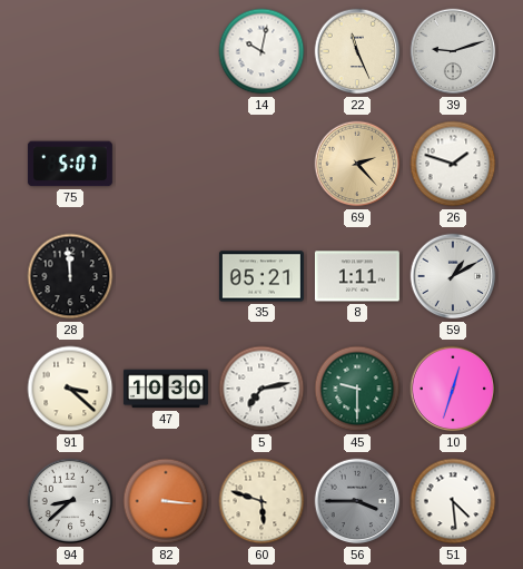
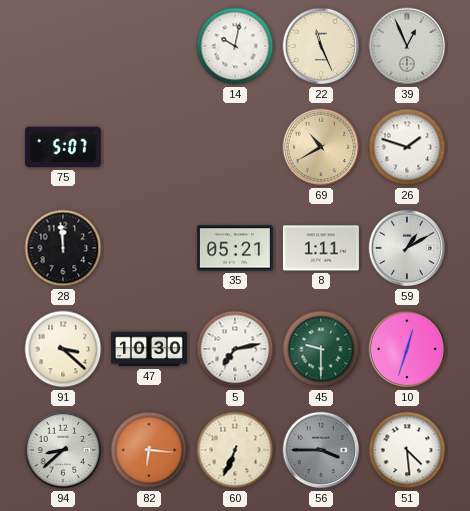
39: 9:12 -> 12:56
69: 2:23 -> 10:40
82: 3:16 -> 6:16
60: 5:48 -> 6:34
